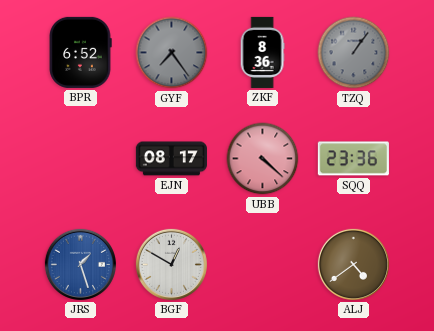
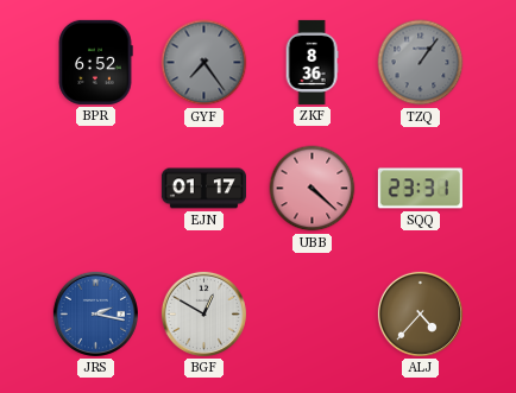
EJN: 08:17 -> 01:17
SQQ: 23:36 -> 23:31
JRS: 1:27 -> 2:17
ALJ: 4:39 -> 4:37
